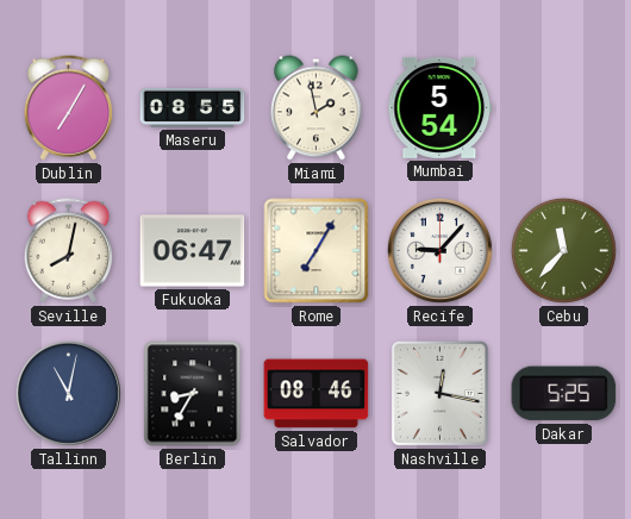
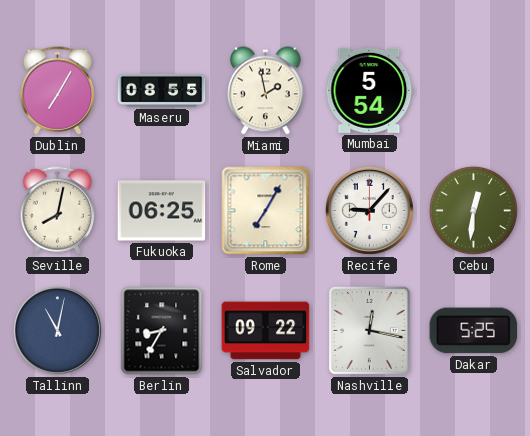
Fukuoka: 06:47 -> 06:25
Cebu: 11:37 -> 12:31
Salvador: 08:46 -> 09:22
